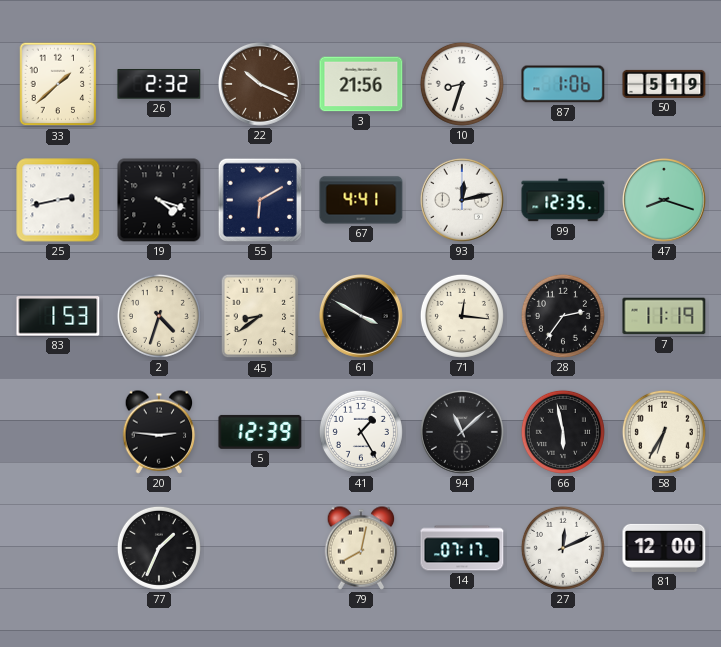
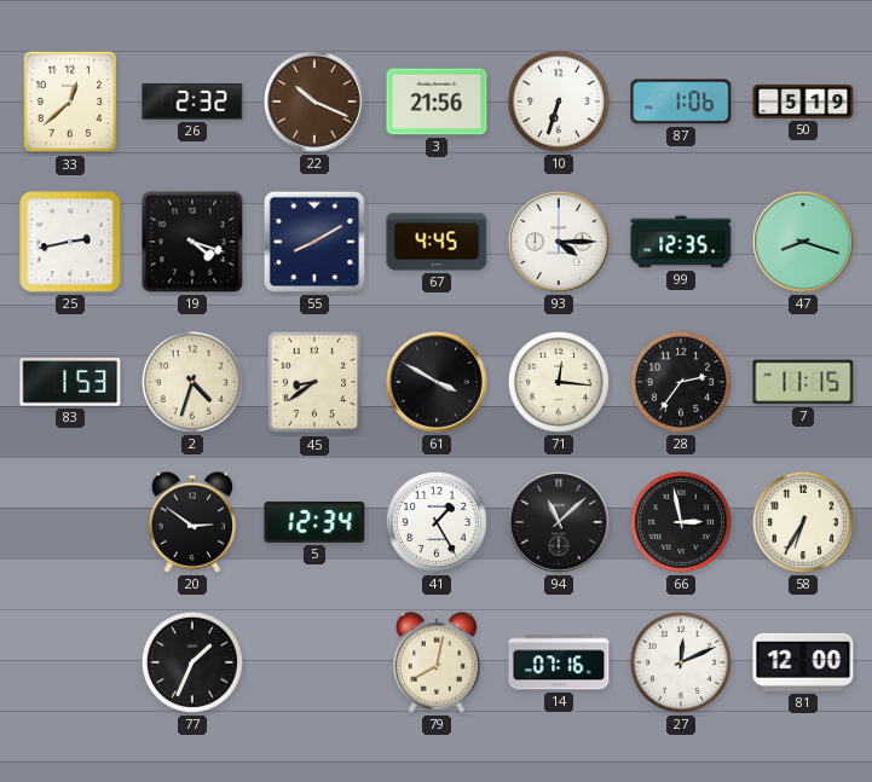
33: 1:38 -> 12:38
10: 8:33 -> 6:33
55: 6:10 -> 8:10
67: 4:41 -> 4:45
93: 12:13 -> 4:15
7: 11:19 -> 11:15
20: 2:46 -> 2:51
5: 12:39 -> 12:34
66: 5:58 -> 2:58
14: 07:17 -> 07:16
